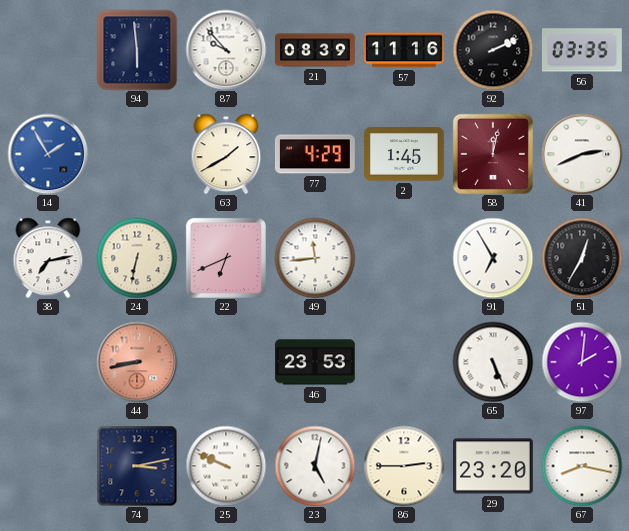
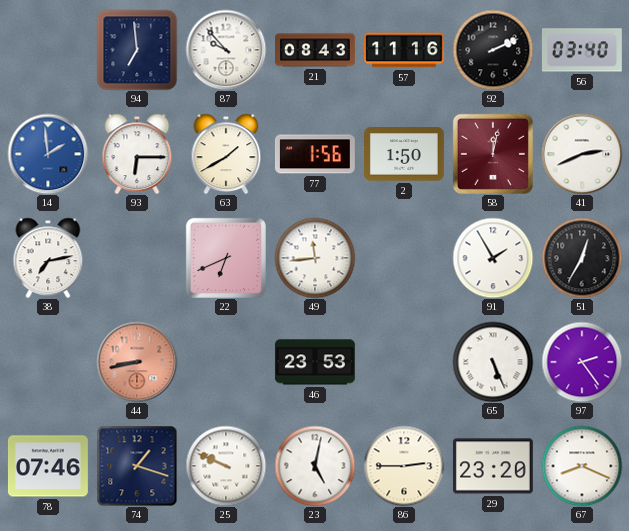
94: 5:59 -> 6:59
21: 08:39 -> 08:43
56: 03:35 -> 03:40
14: 1:55 -> 1:59
93: none -> 6:15
77: 4:29 -> 1:56
2: 1:45 -> 1:50
24: 6:32 -> none
91: 6:55 -> 1:55
97: 2:01 -> 2:24
78: none -> 07:46
74: 3:13 -> 1:18
67: 8:17 -> 8:19
